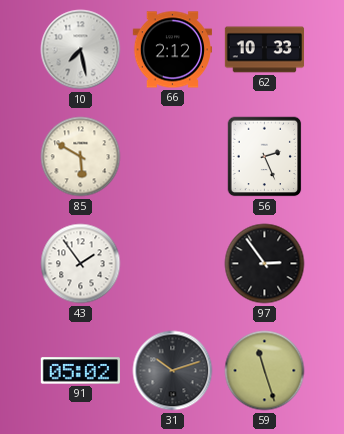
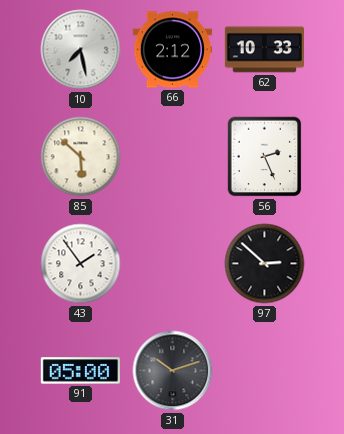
85: 5:50 -> 5:52
97: 2:54 -> 2:52
91: 05:02 -> 05:00
59: 11:27 -> none
